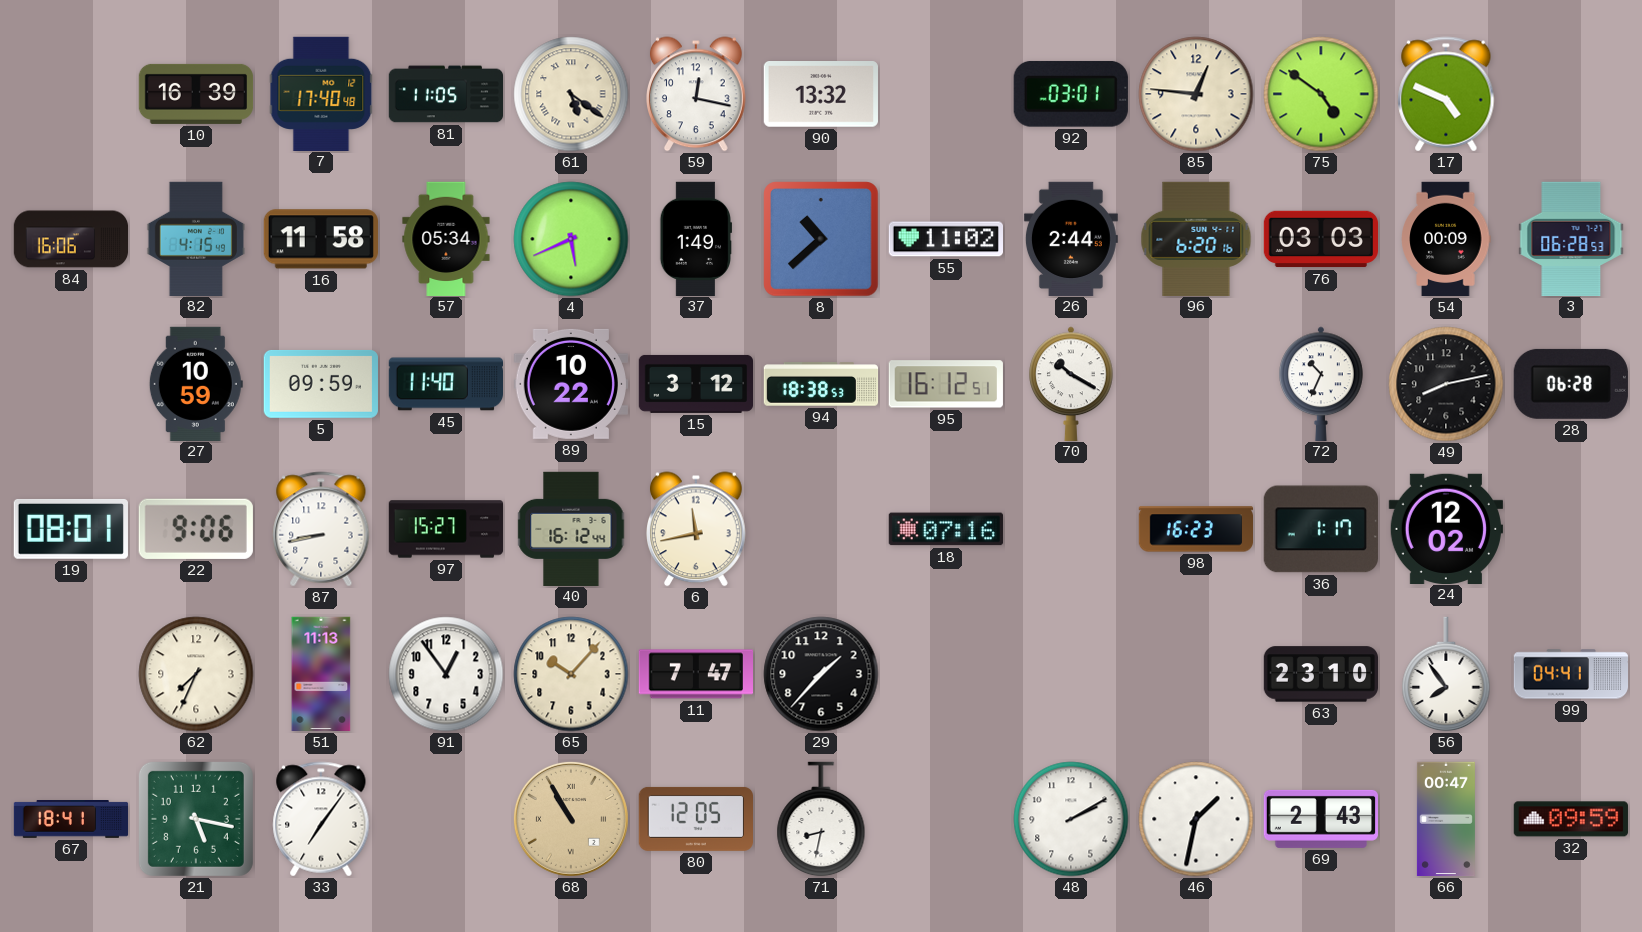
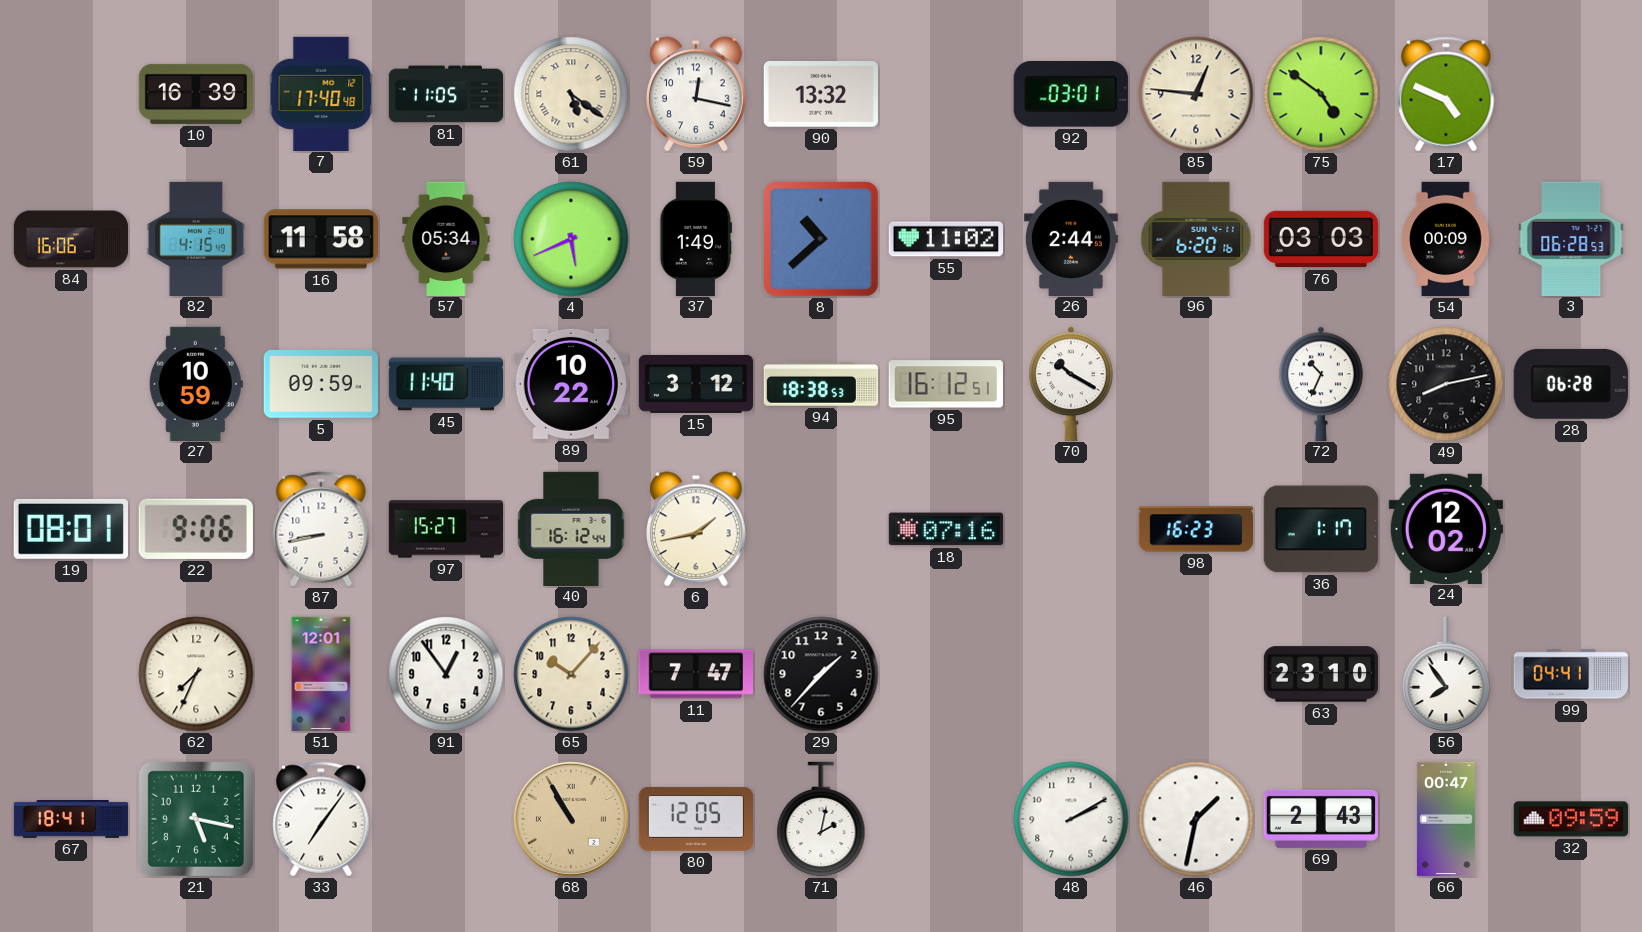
6: 11:43 -> 1:43
51: 11:13 -> 12:01
71: 8:32 -> 2:02
